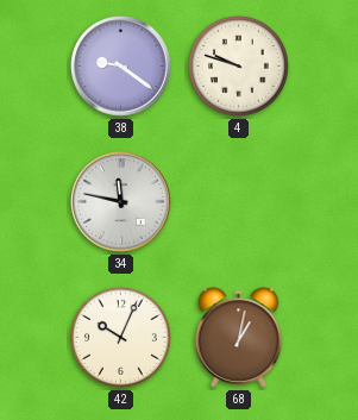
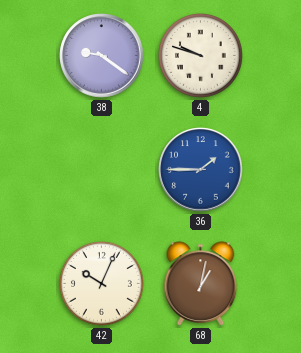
34: 11:47 -> none
36: none -> 1:45
